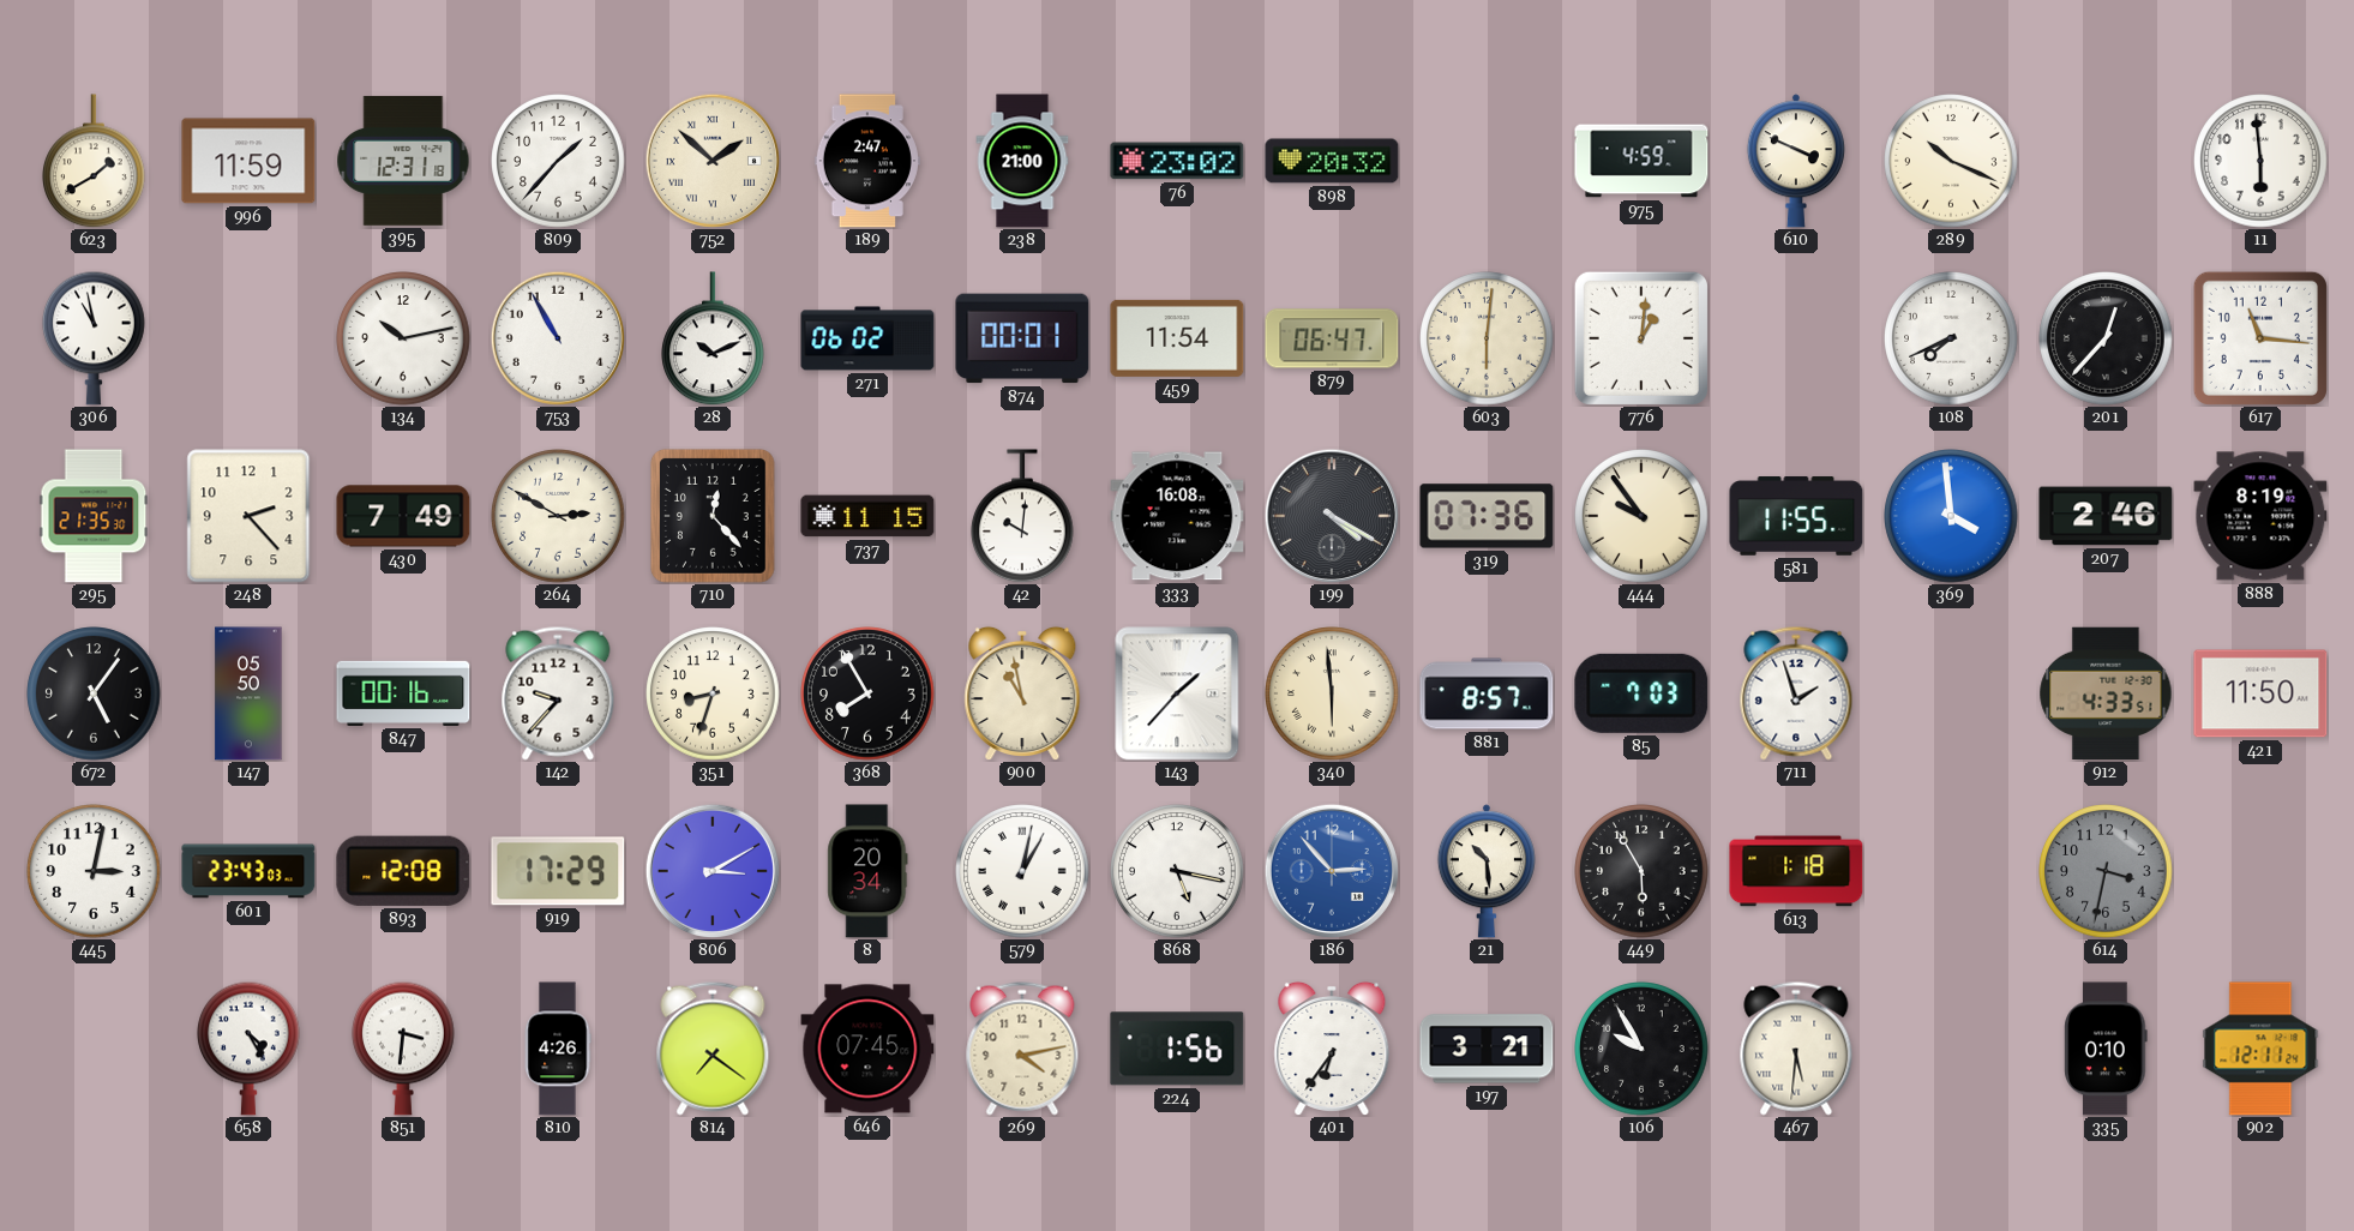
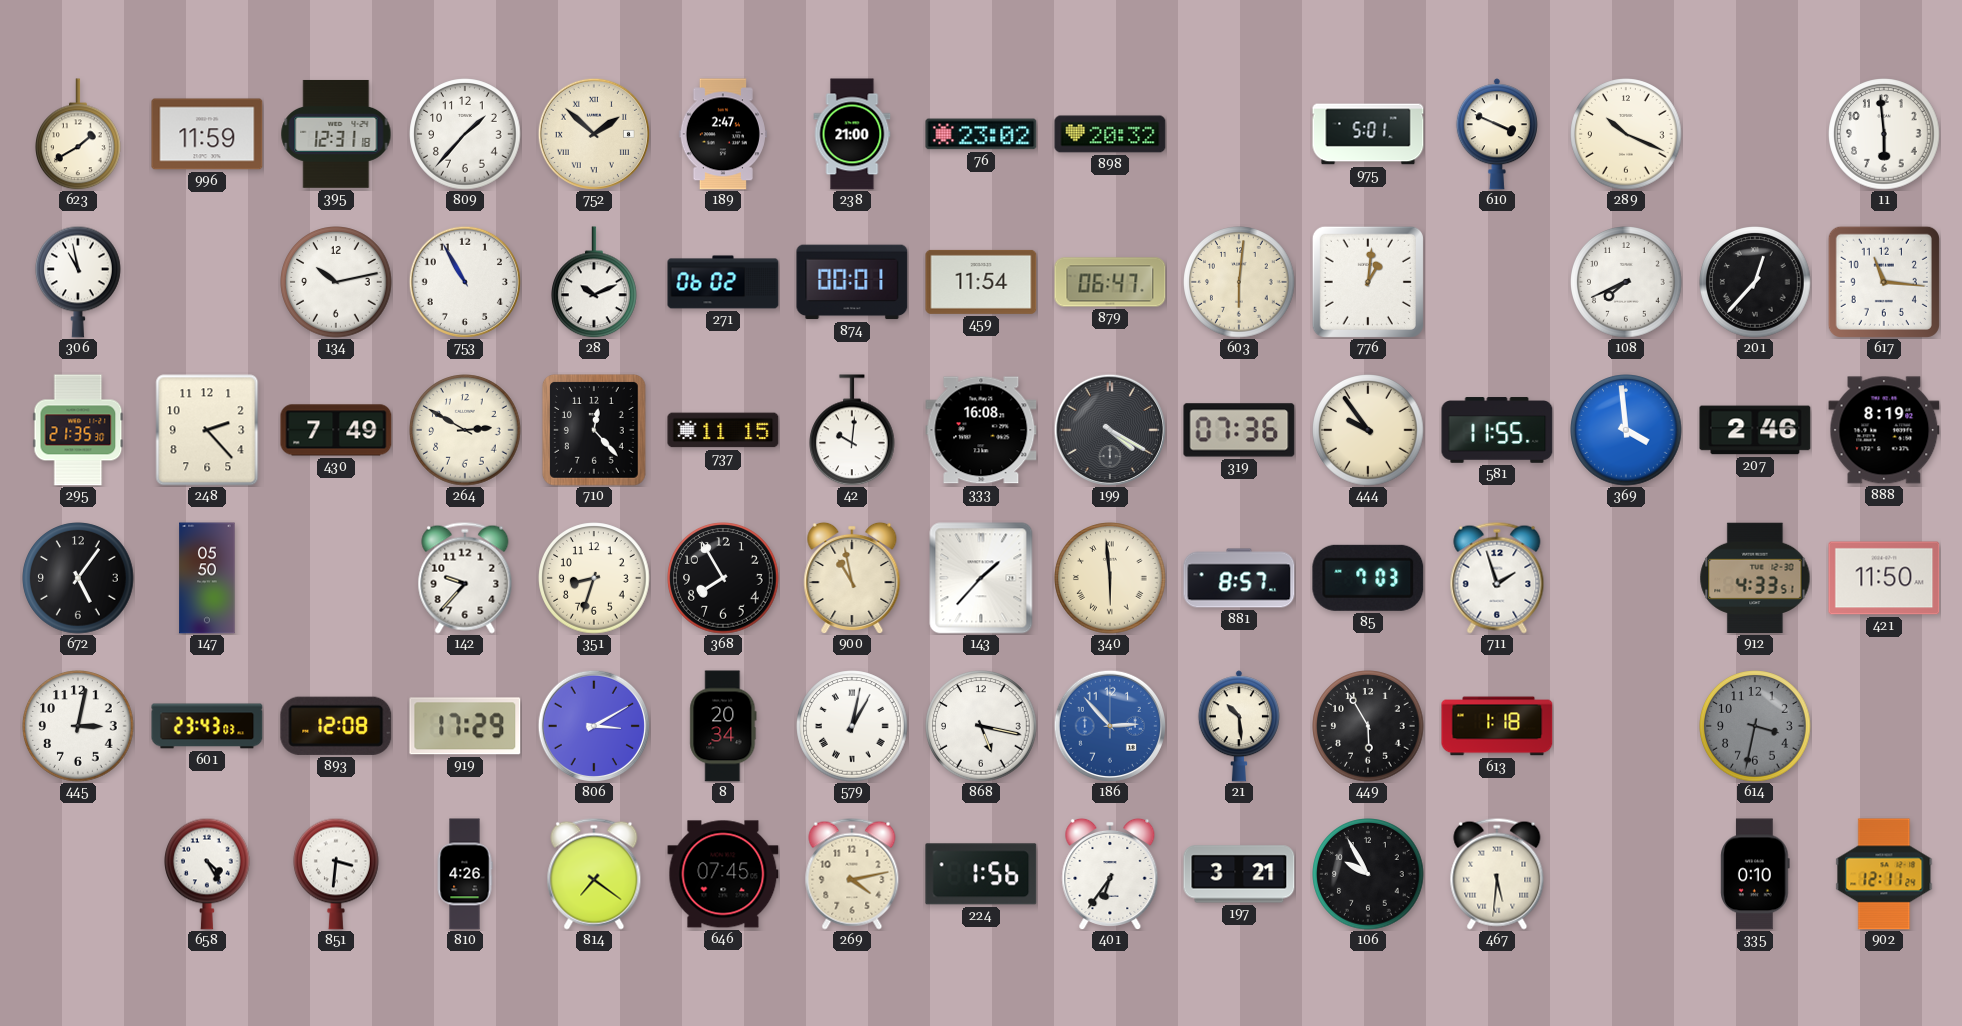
975: 4:59 -> 5:01
847: 00:16 -> none
